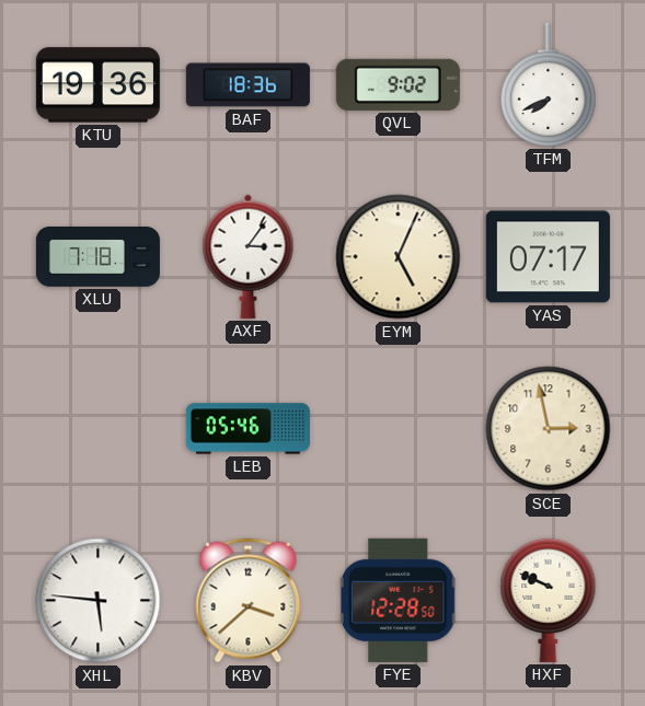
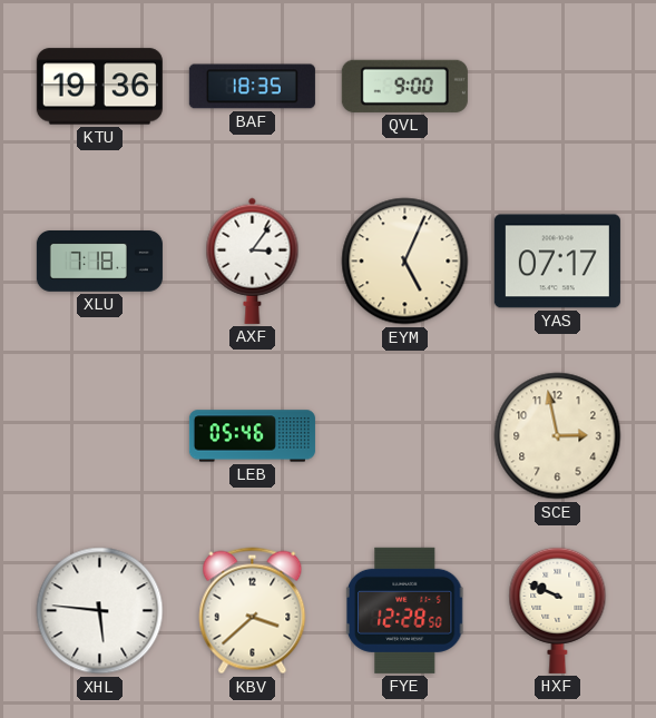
BAF: 18:36 -> 18:35
QVL: 9:02 -> 9:00
TFM: 7:41 -> none
